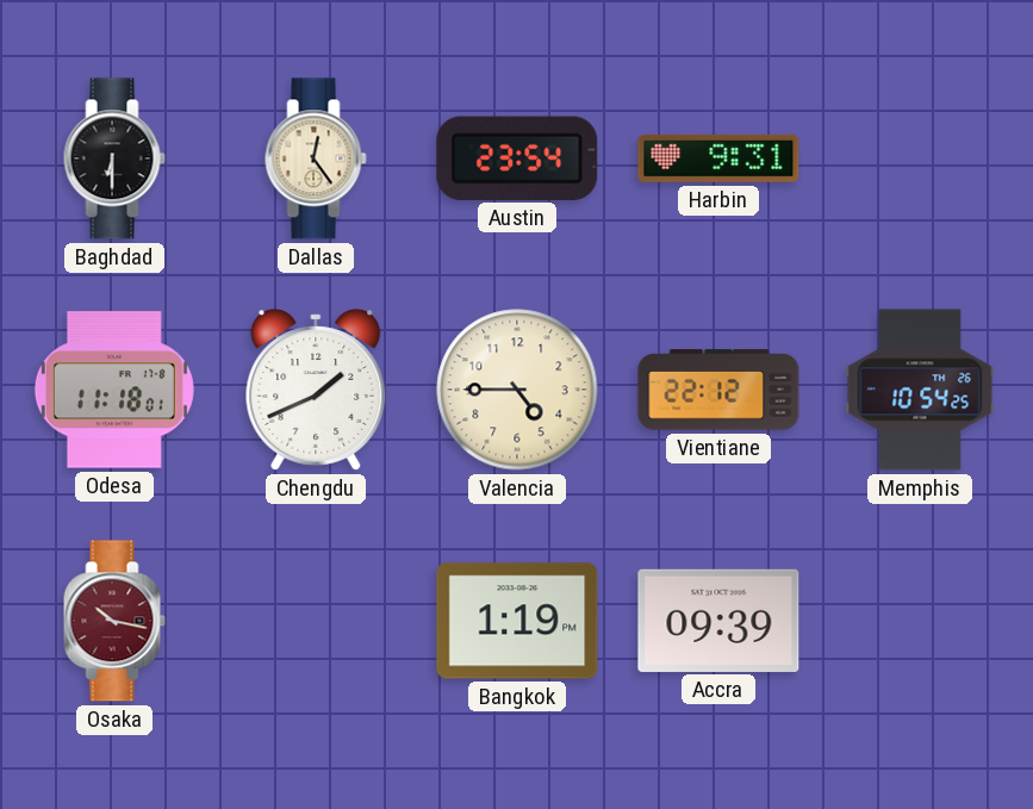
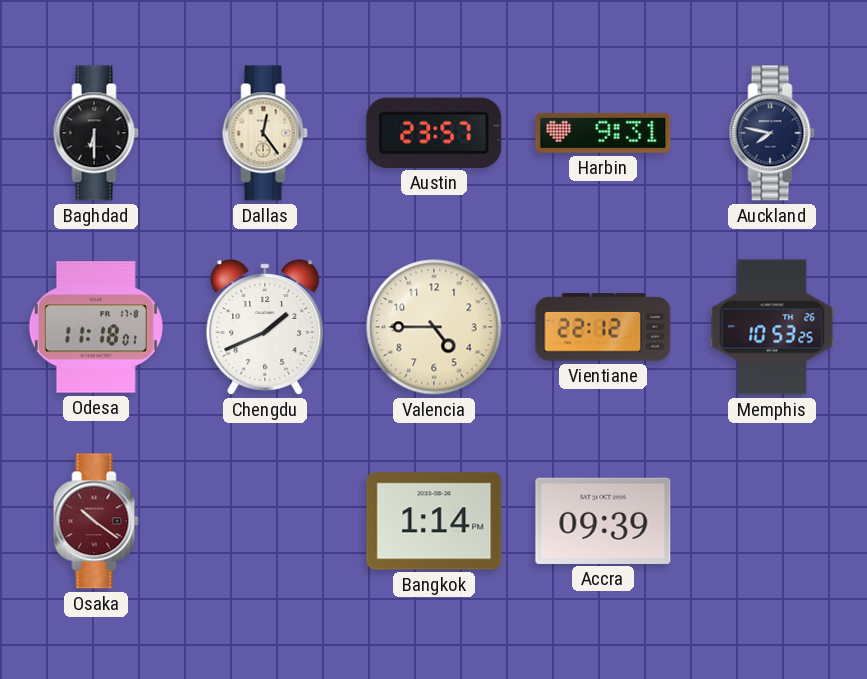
Austin: 23:54 -> 23:57
Auckland: none -> 7:47
Memphis: 10:54 -> 10:53
Osaka: 10:17 -> 10:21
Bangkok: 1:19 -> 1:14
